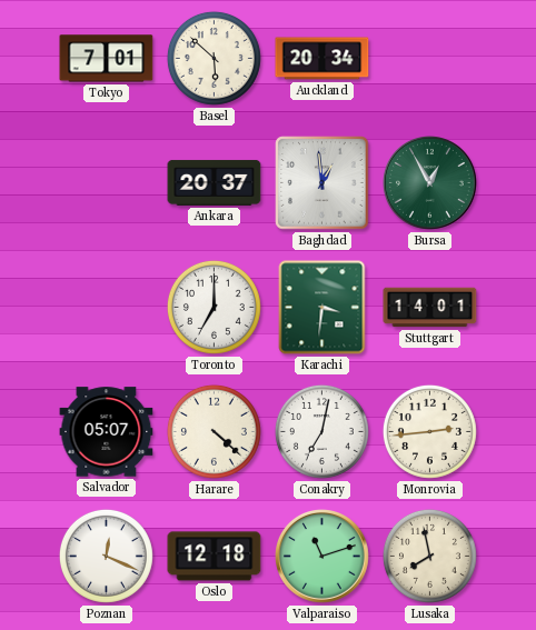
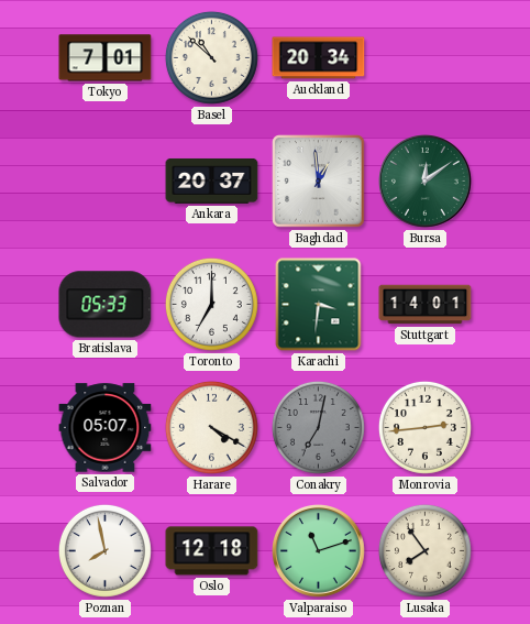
Basel: 5:52 -> 10:52
Bursa: 12:55 -> 12:09
Bratislava: none -> 05:33
Harare: 4:22 -> 4:20
Conakry dial: white -> grey
Poznan: 12:19 -> 7:58
Lusaka: 7:58 -> 7:54
